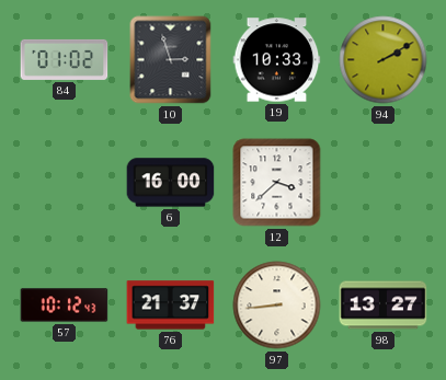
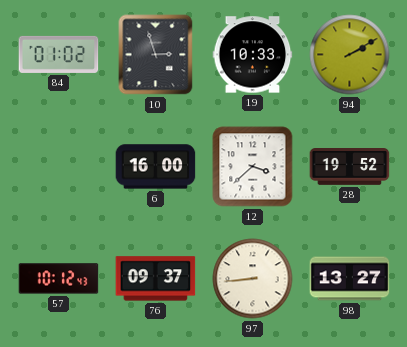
28: none -> 19:52
76: 21:37 -> 09:37
